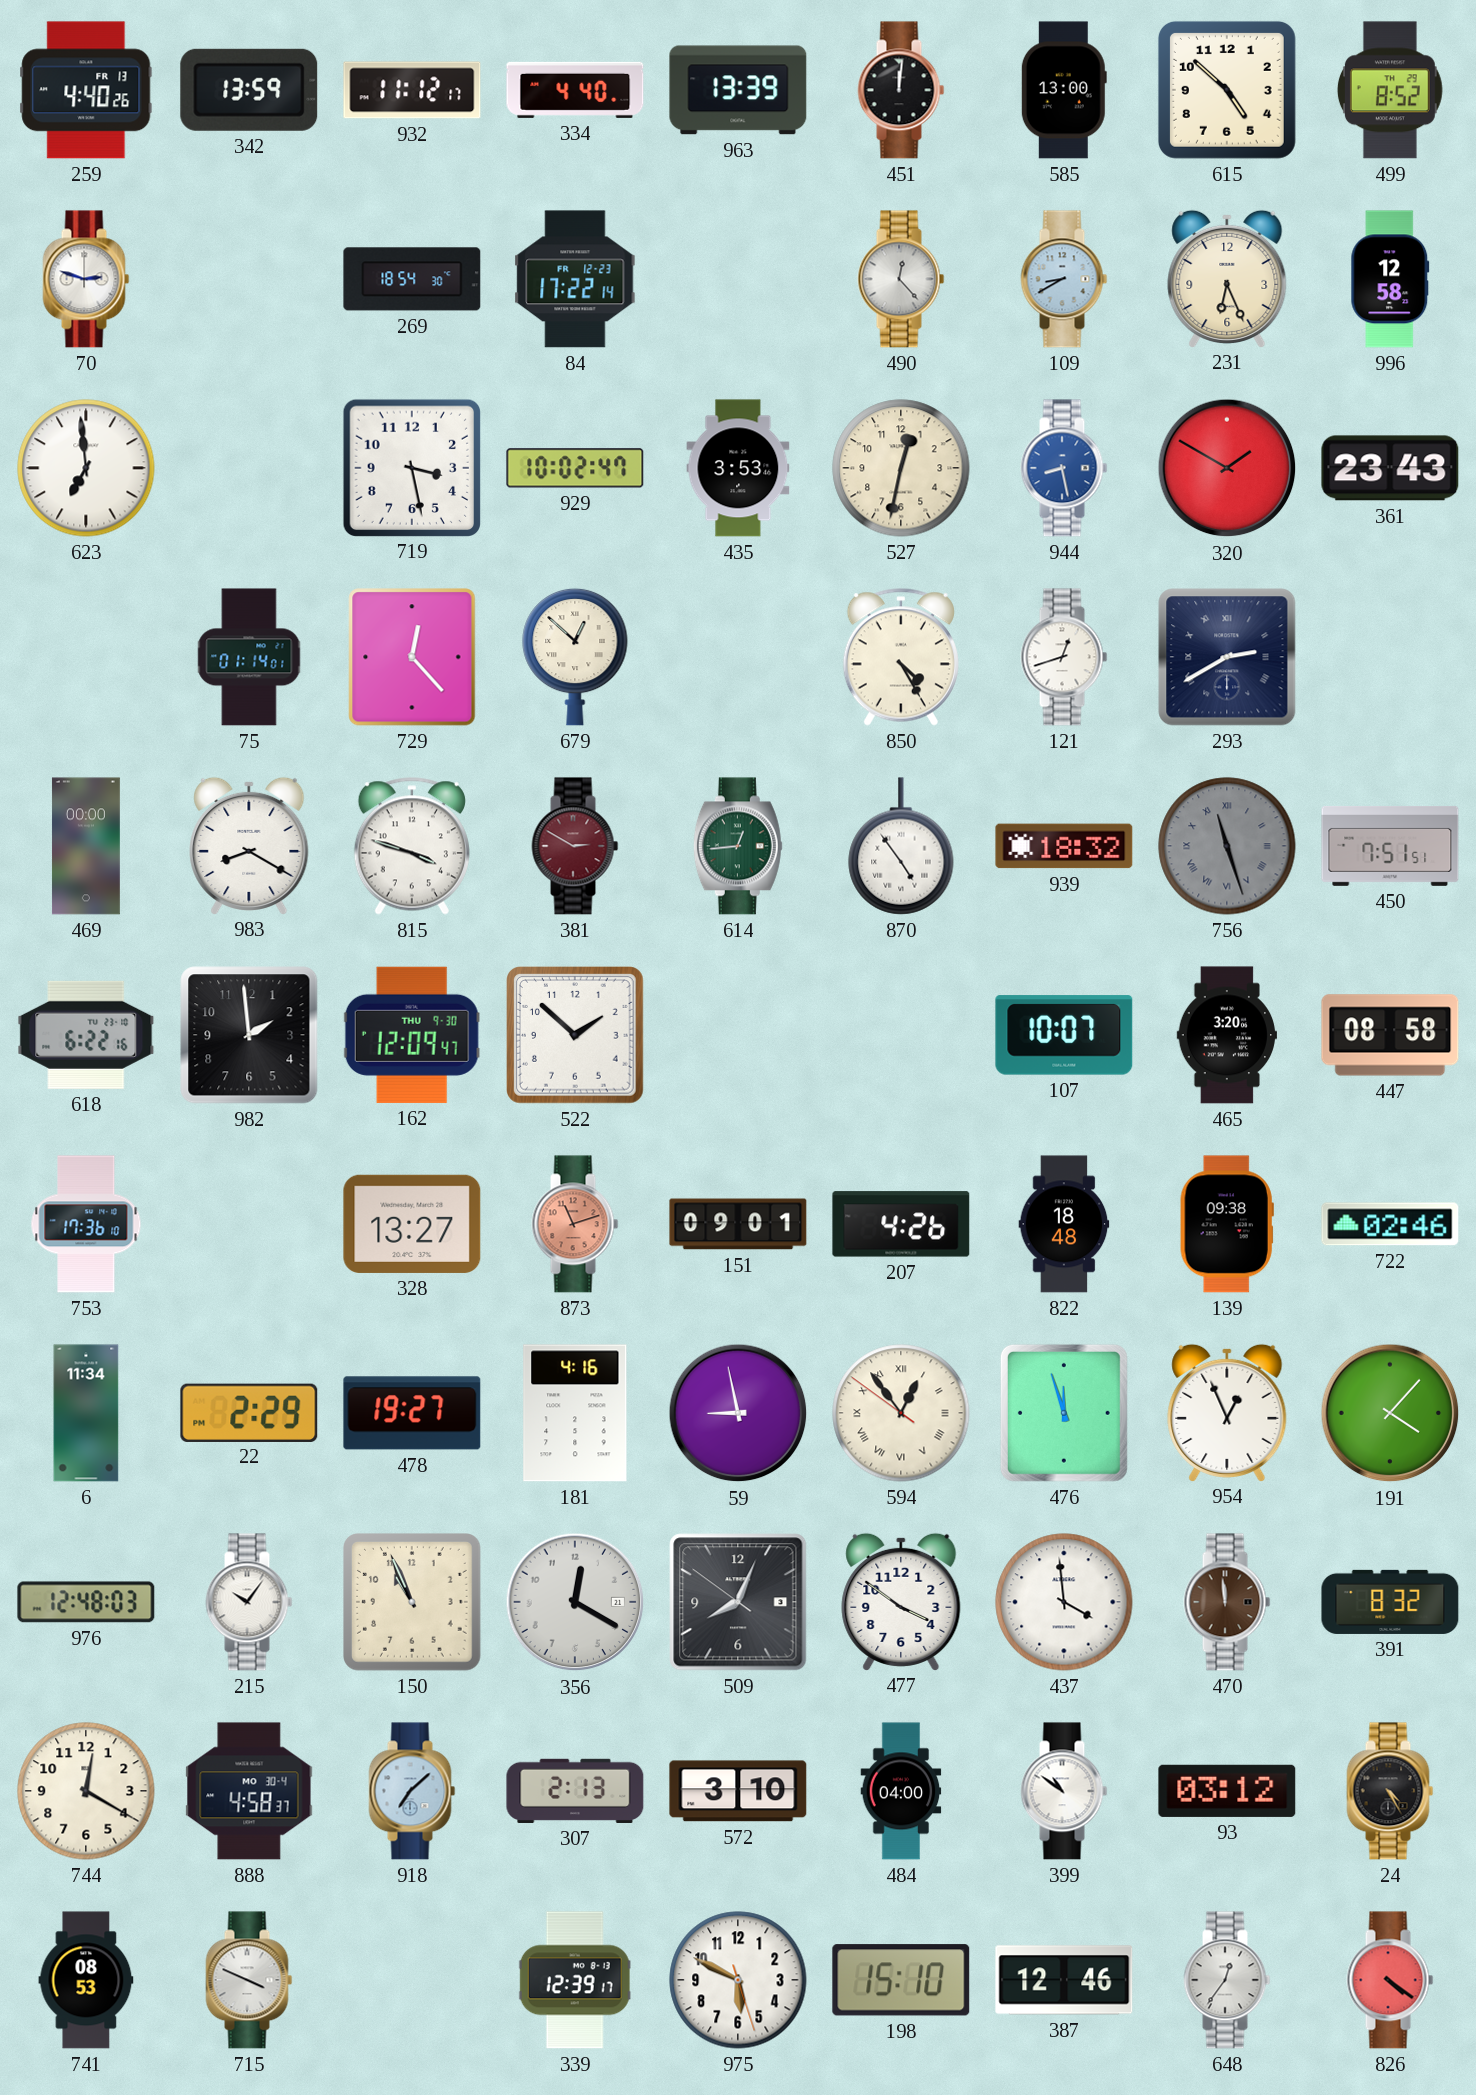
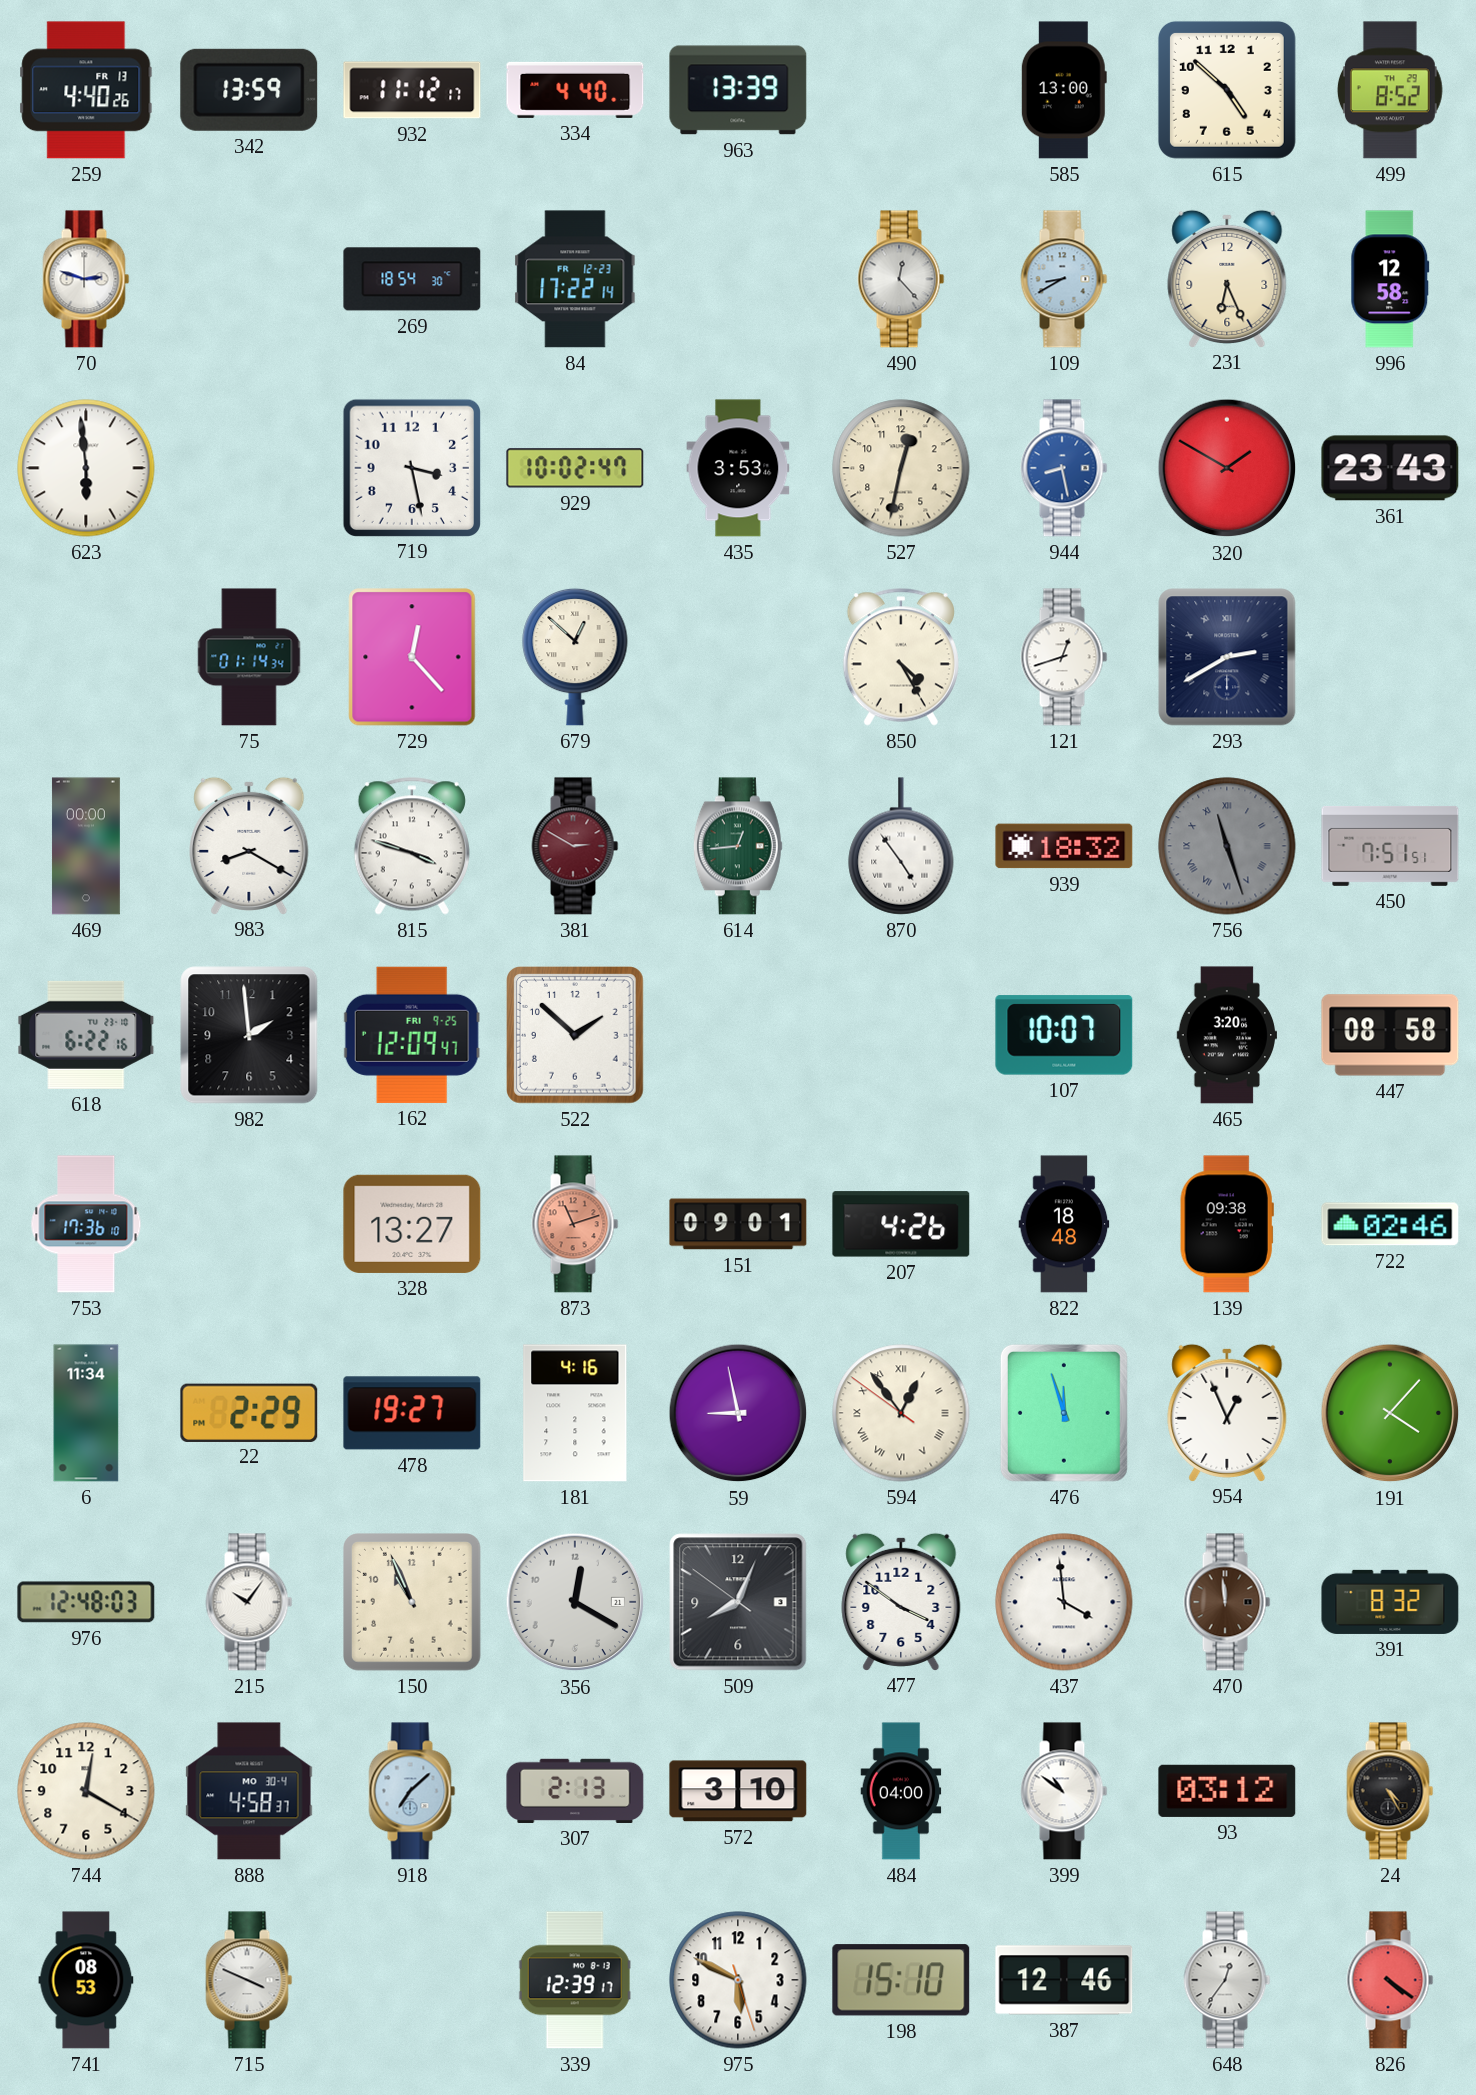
451: 12:01 -> none
623: 6:59 -> 5:59
75: 01:14:01 -> 01:14:34
162 date: THU 9-30 -> FRI 9-25
